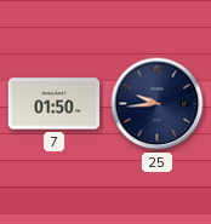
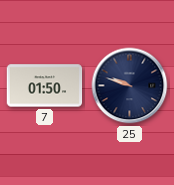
25: 9:44 -> 9:48
